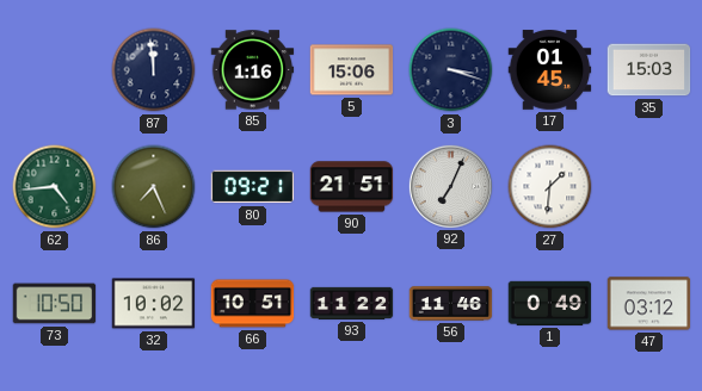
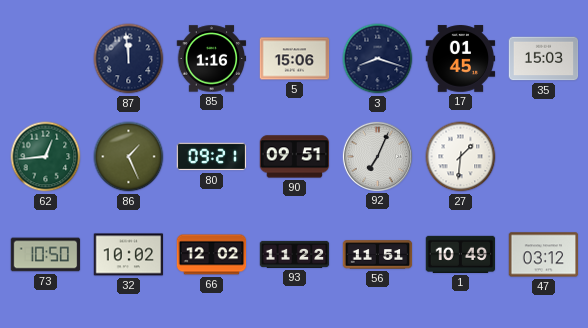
3: 3:18 -> 8:18
62: 4:44 -> 12:44
86: 7:26 -> 1:26
90: 21:51 -> 09:51
66: 10:51 -> 12:02
56: 11:46 -> 11:51
1: 0:49 -> 10:49
